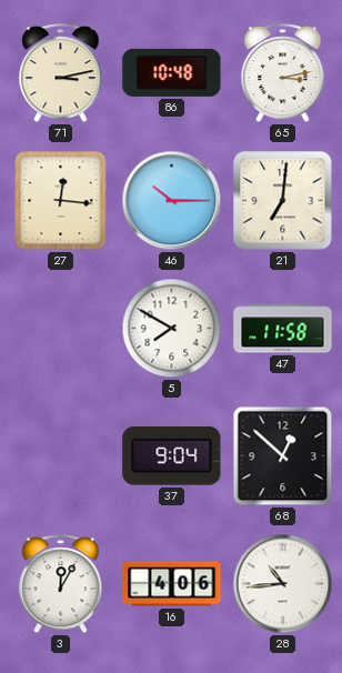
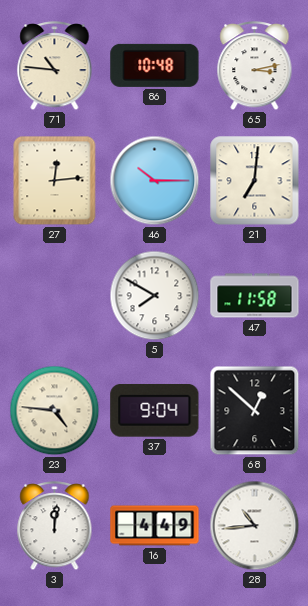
71: 3:13 -> 10:46
27: 12:16 -> 12:14
23: none -> 4:46
3: 12:05 -> 12:01
16: 4:06 -> 4:49
